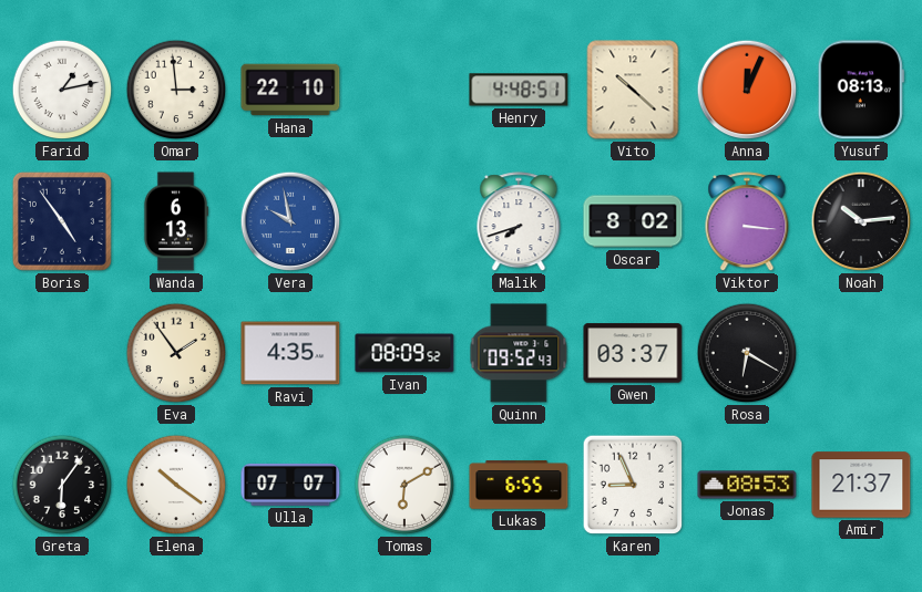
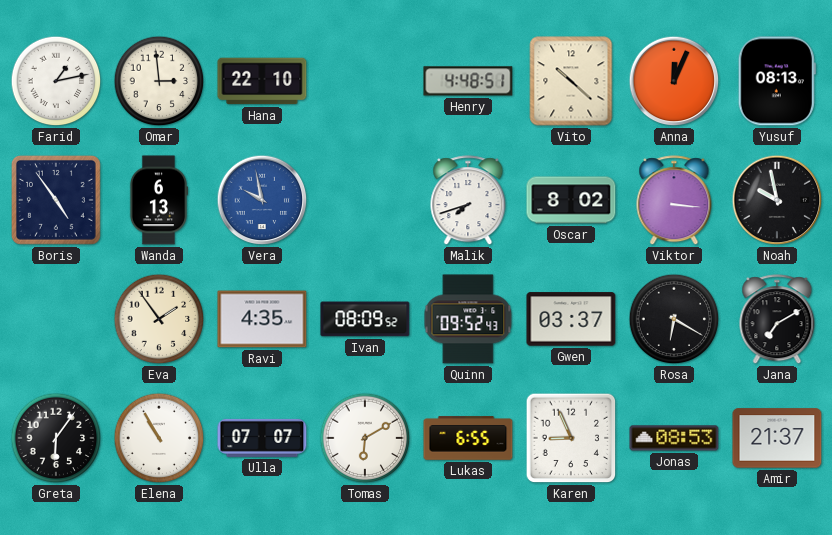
Noah: 10:14 -> 9:58
Jana: none -> 7:10
Elena: 10:21 -> 10:55
